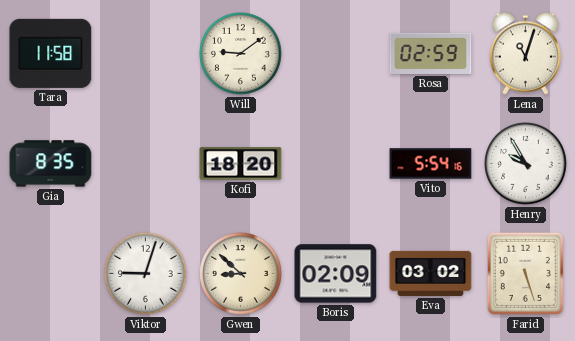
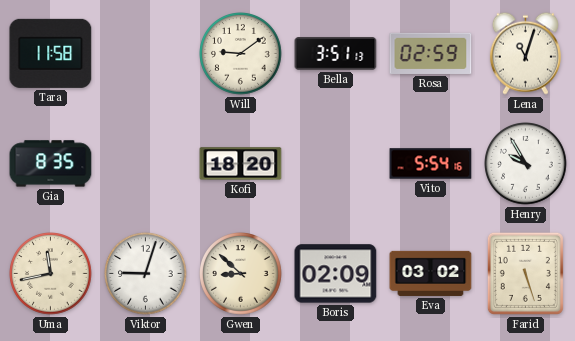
Bella: none -> 3:51
Uma: none -> 11:43
